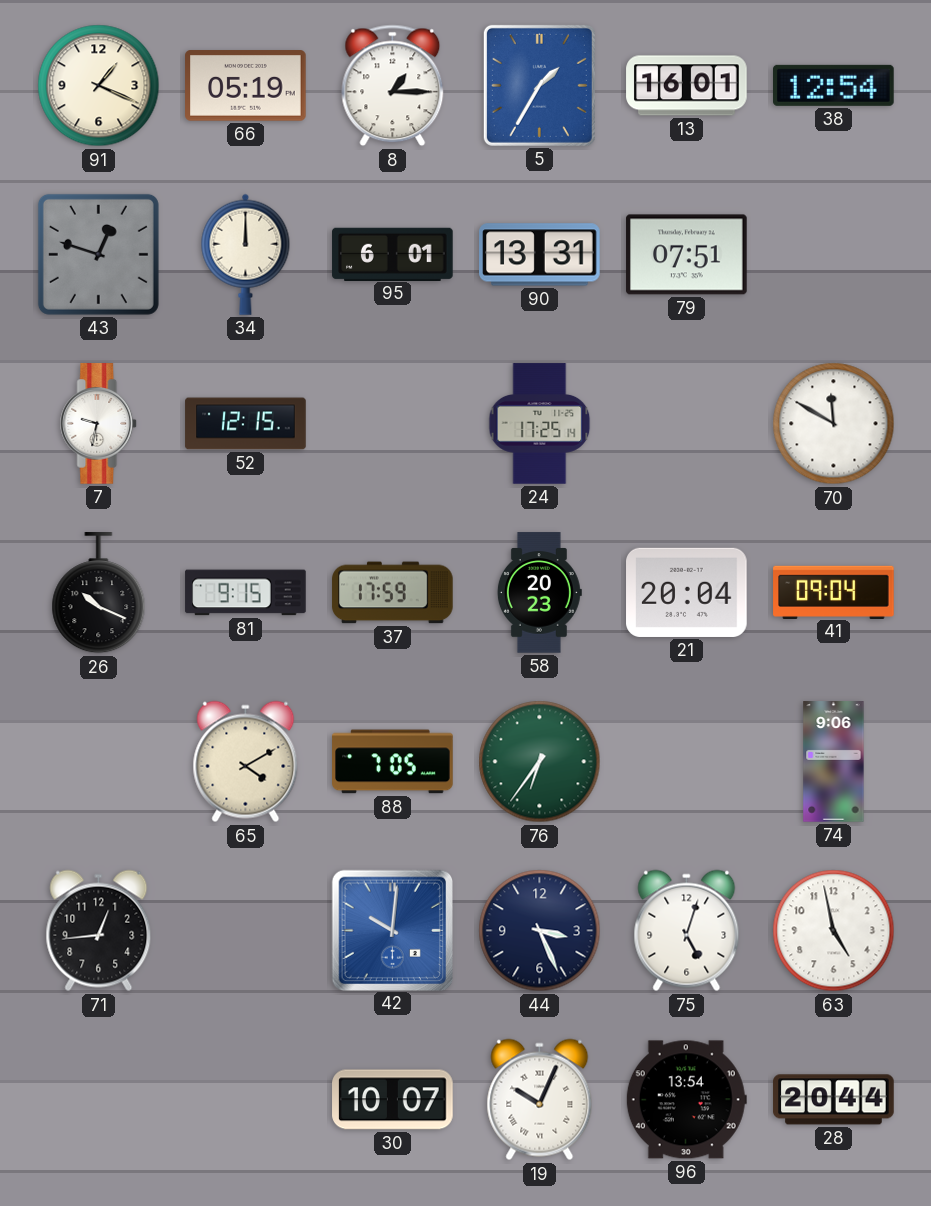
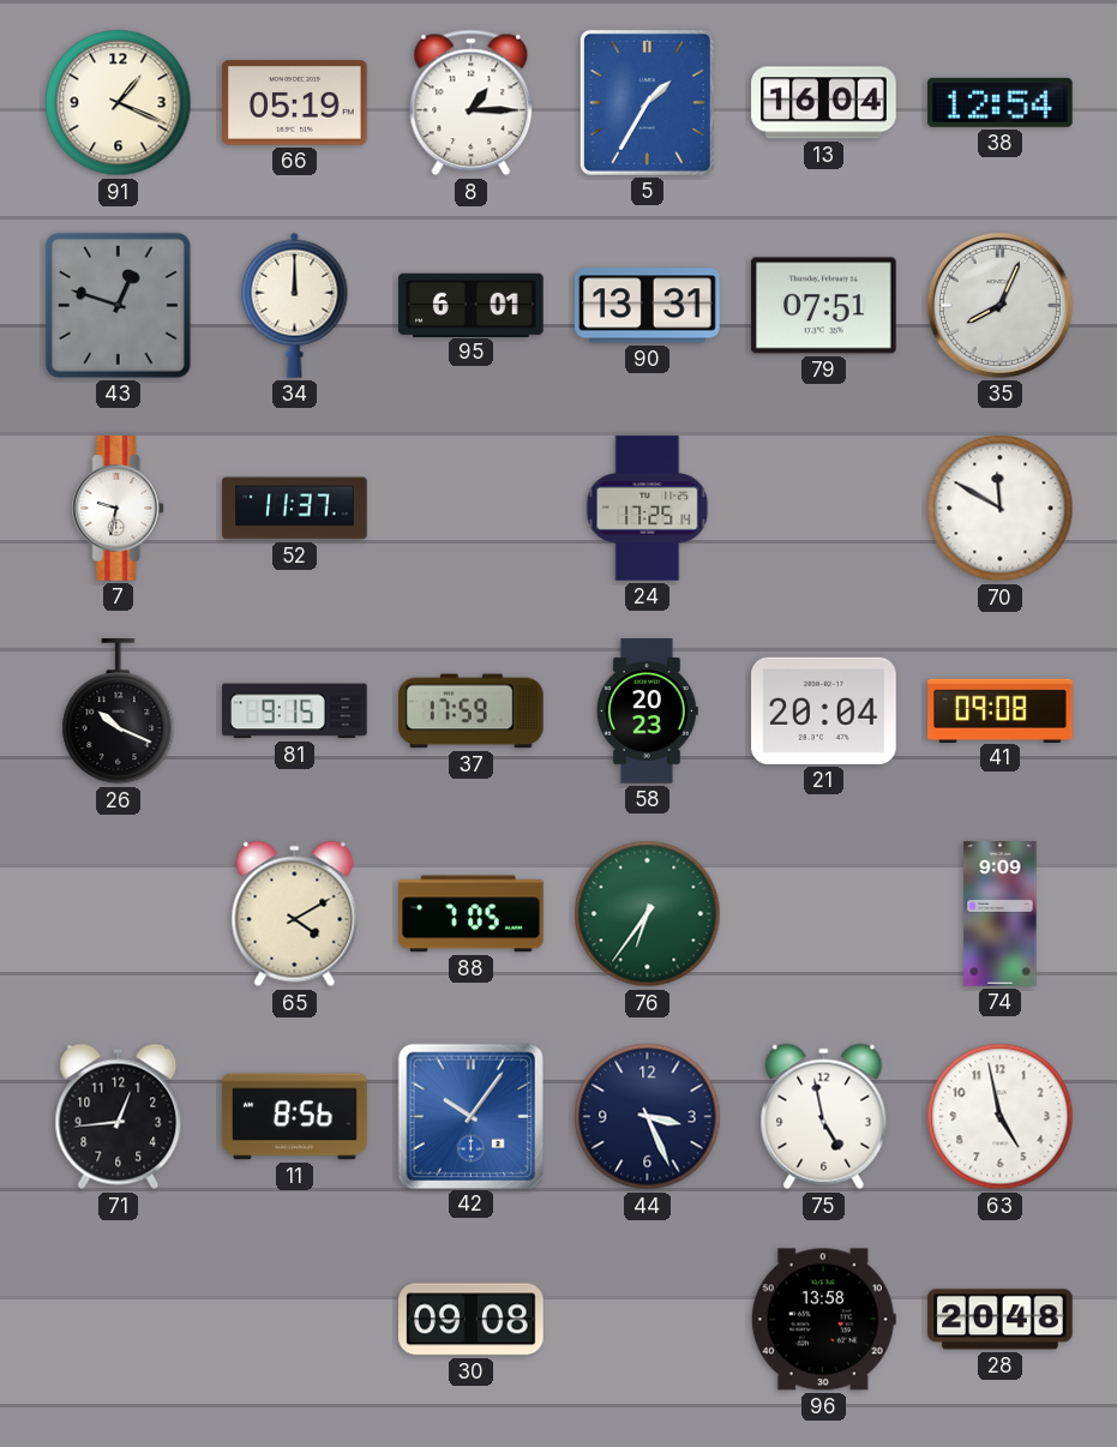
13: 16:01 -> 16:04
35: none -> 8:04
52: 12:15 -> 11:37
41: 09:04 -> 09:08
74: 9:06 -> 9:09
11: none -> 8:56
42: 10:01 -> 10:06
75: 5:03 -> 4:58
30: 10:07 -> 09:08
19: 10:04 -> none
96: 13:54 -> 13:58
28: 20:44 -> 20:48
